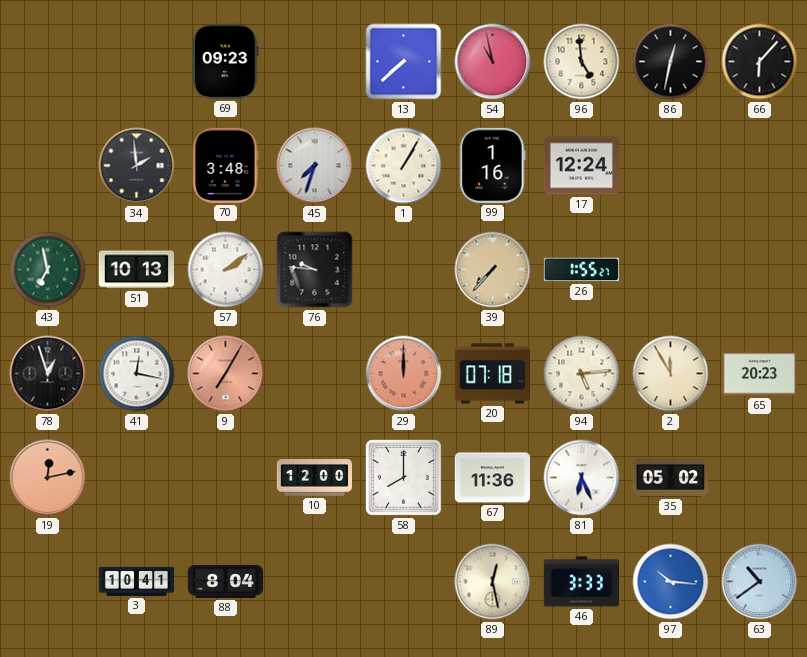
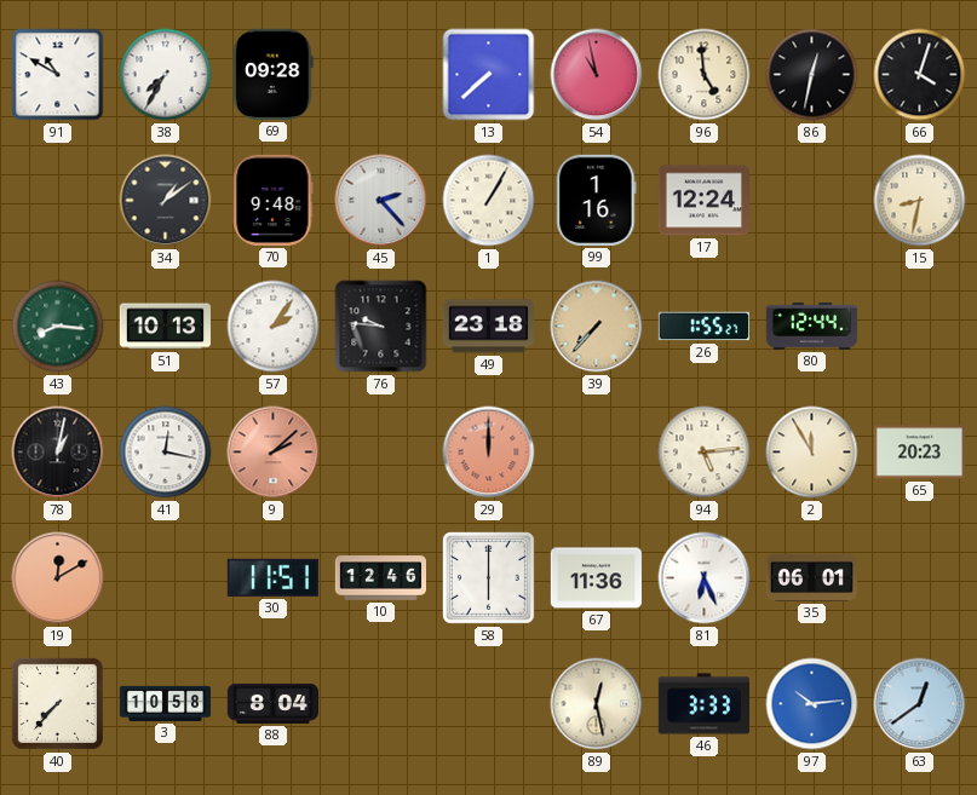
91: none -> 10:50
38: none -> 7:35
69: 09:23 -> 09:28
66: 6:07 -> 4:03
34: 1:59 -> 1:09
70: 3:48 -> 9:48
45: 7:33 -> 2:23
15: none -> 8:32
43: 6:58 -> 8:16
57: 2:09 -> 2:06
49: none -> 23:18
80: none -> 12:44
78: 12:57 -> 1:02
9: 7:05 -> 2:08
20: 07:18 -> none
19: 12:13 -> 12:10
30: none -> 11:51
10: 12:00 -> 12:46
58: 8:00 -> 6:00
35: 05:02 -> 06:01
40: none -> 7:37
3: 10:41 -> 10:58
97: 10:16 -> 10:14
63: 10:39 -> 12:39
